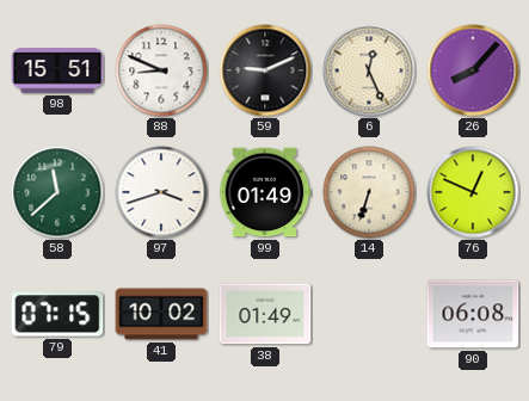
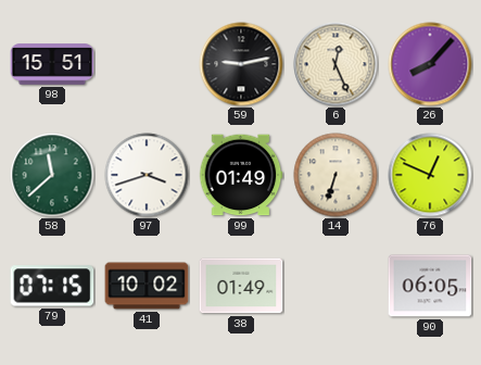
88: 8:49 -> none
59: 9:11 -> 9:13
90: 06:08 -> 06:05
